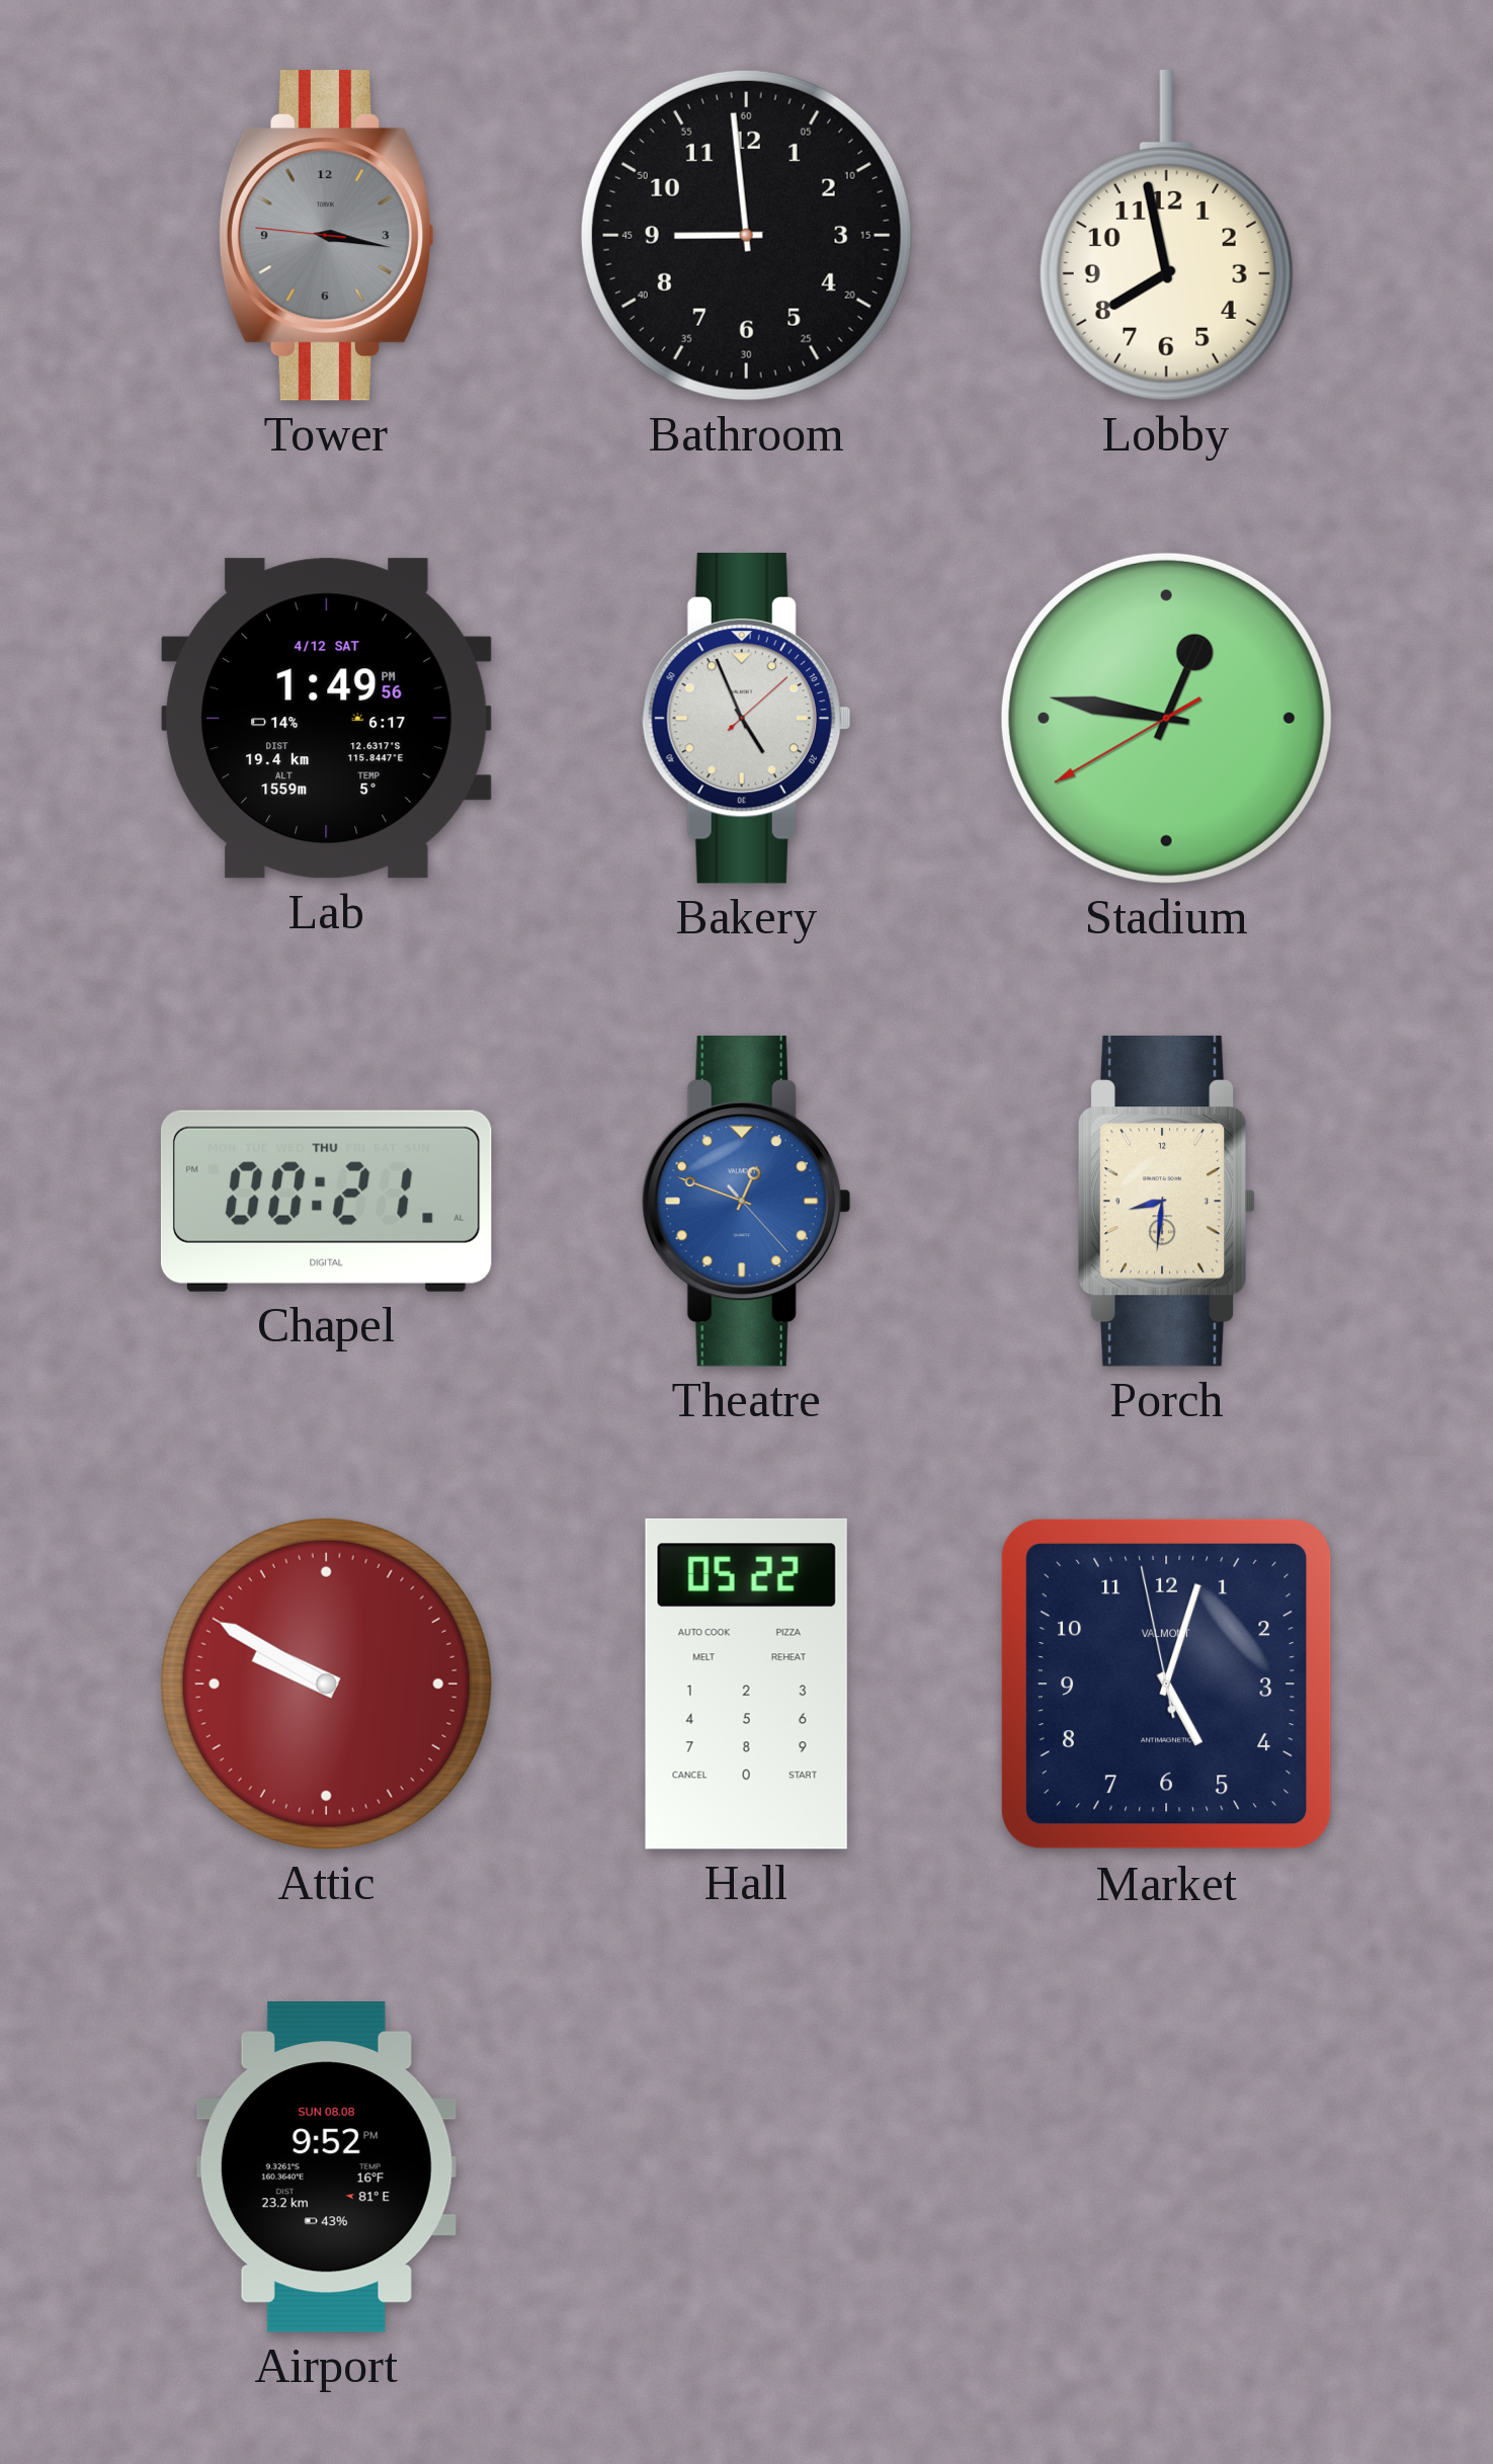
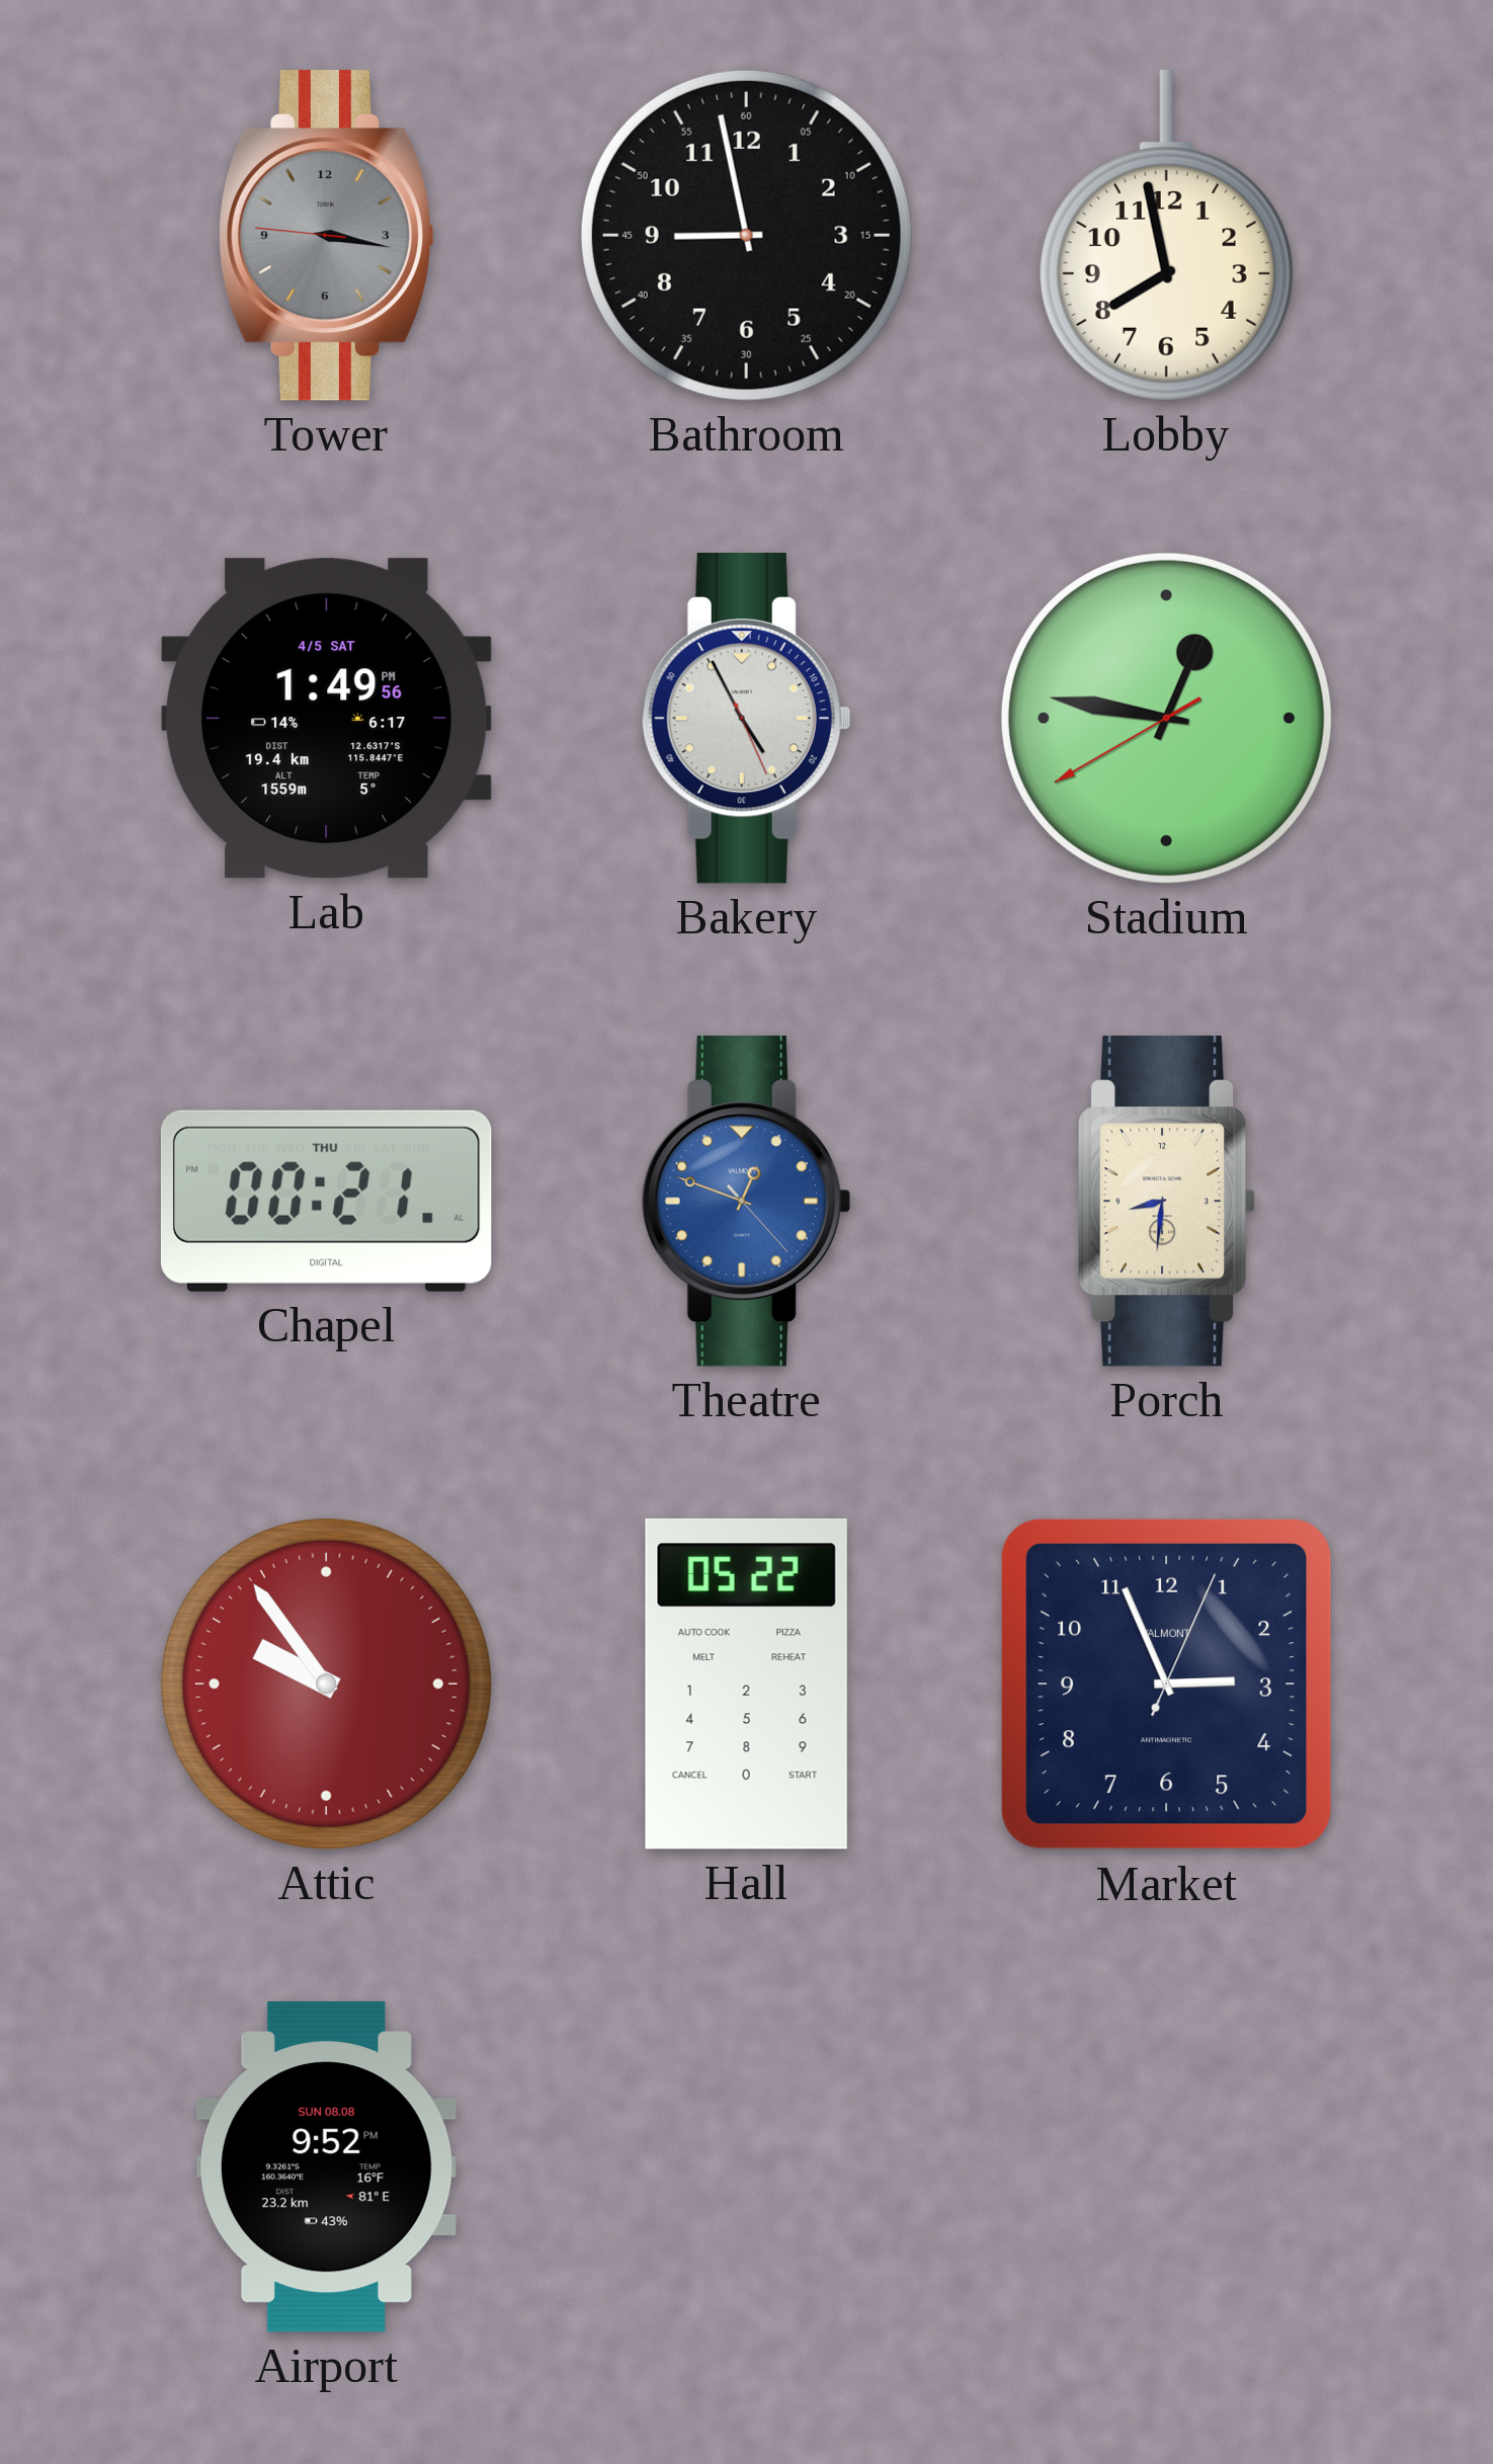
Bathroom: 8:59 -> 8:58
Lab date: 4/12 SAT -> 4/5 SAT
Bakery: 4:56 -> 4:55
Attic: 9:50 -> 9:54
Market: 5:02 -> 2:56
